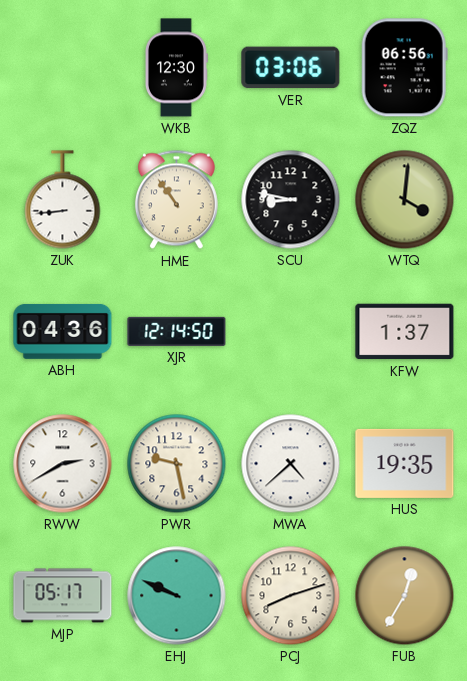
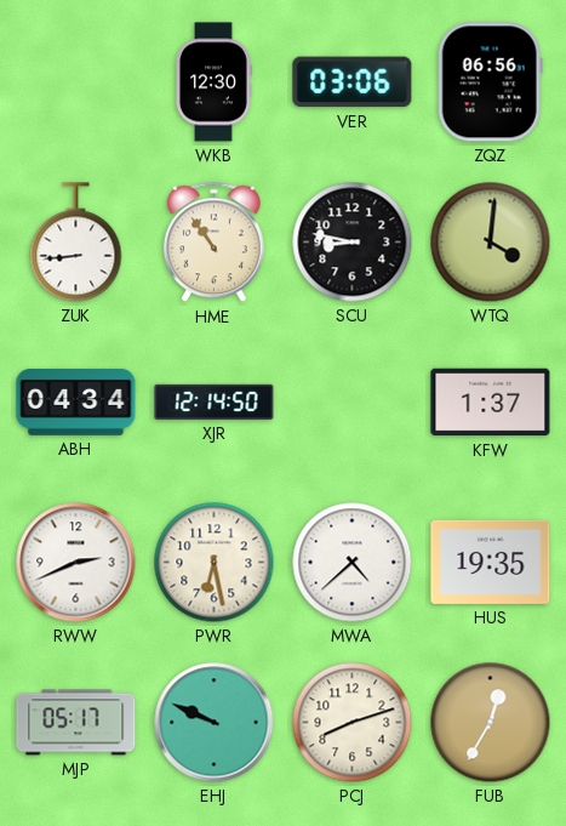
ABH: 04:36 -> 04:34
RWW: 2:40 -> 2:41
PWR: 9:28 -> 6:28
